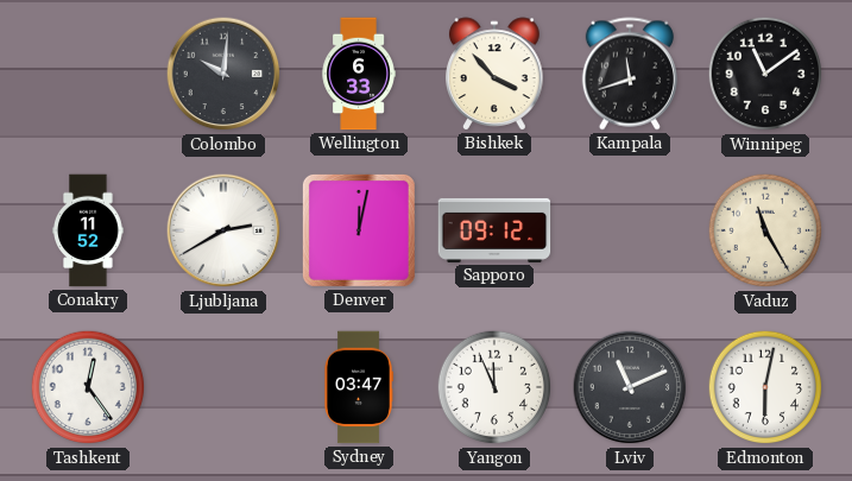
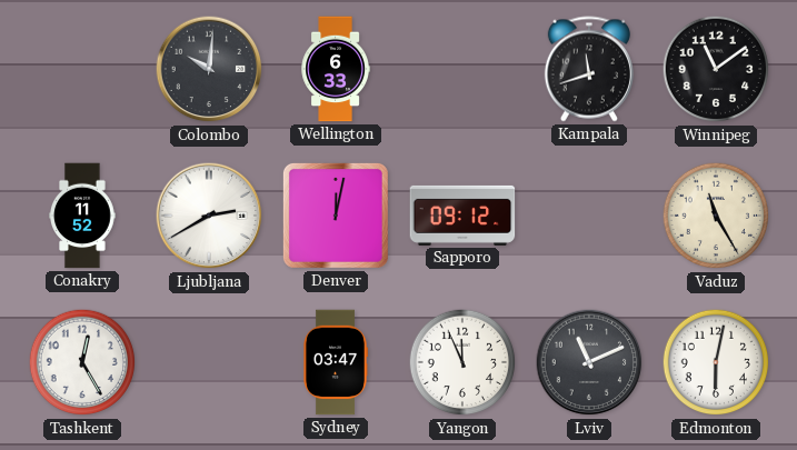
Bishkek: 3:53 -> none
Tashkent: 12:24 -> 12:25
